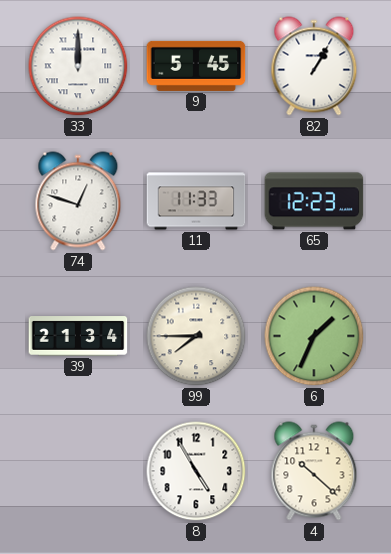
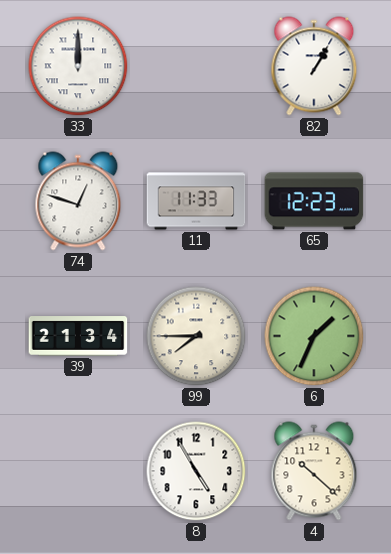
9: 5:45 -> none
